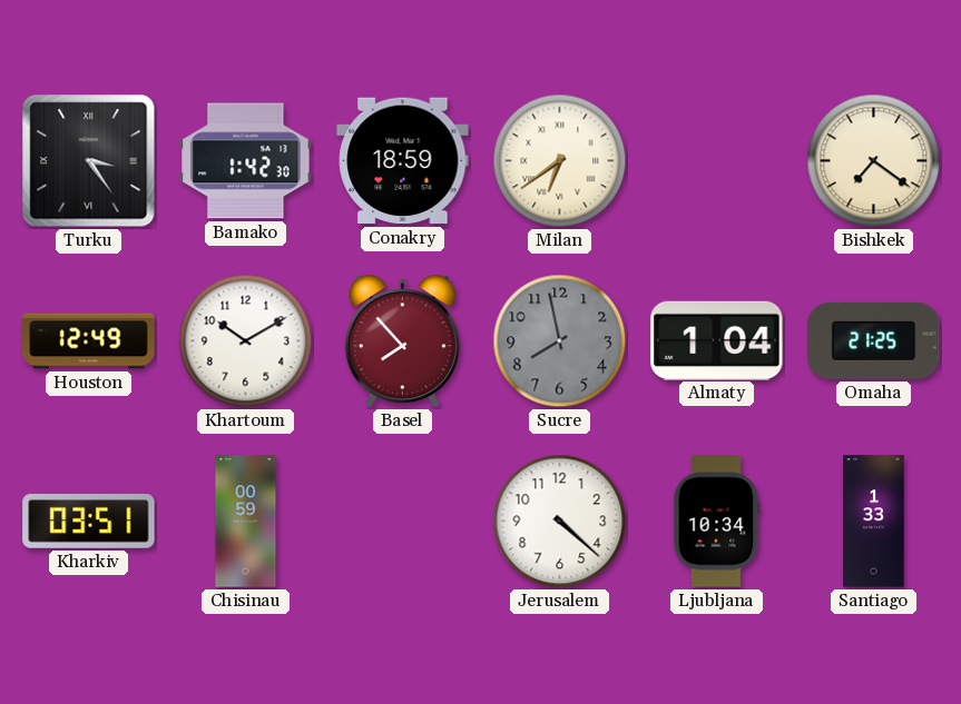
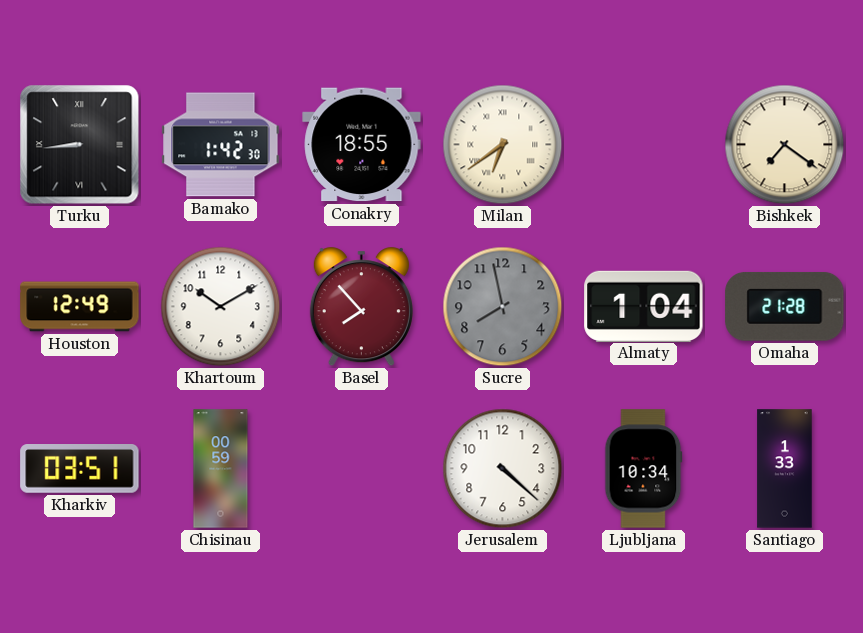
Turku: 3:24 -> 8:44
Conakry: 18:59 -> 18:55
Omaha: 21:25 -> 21:28
